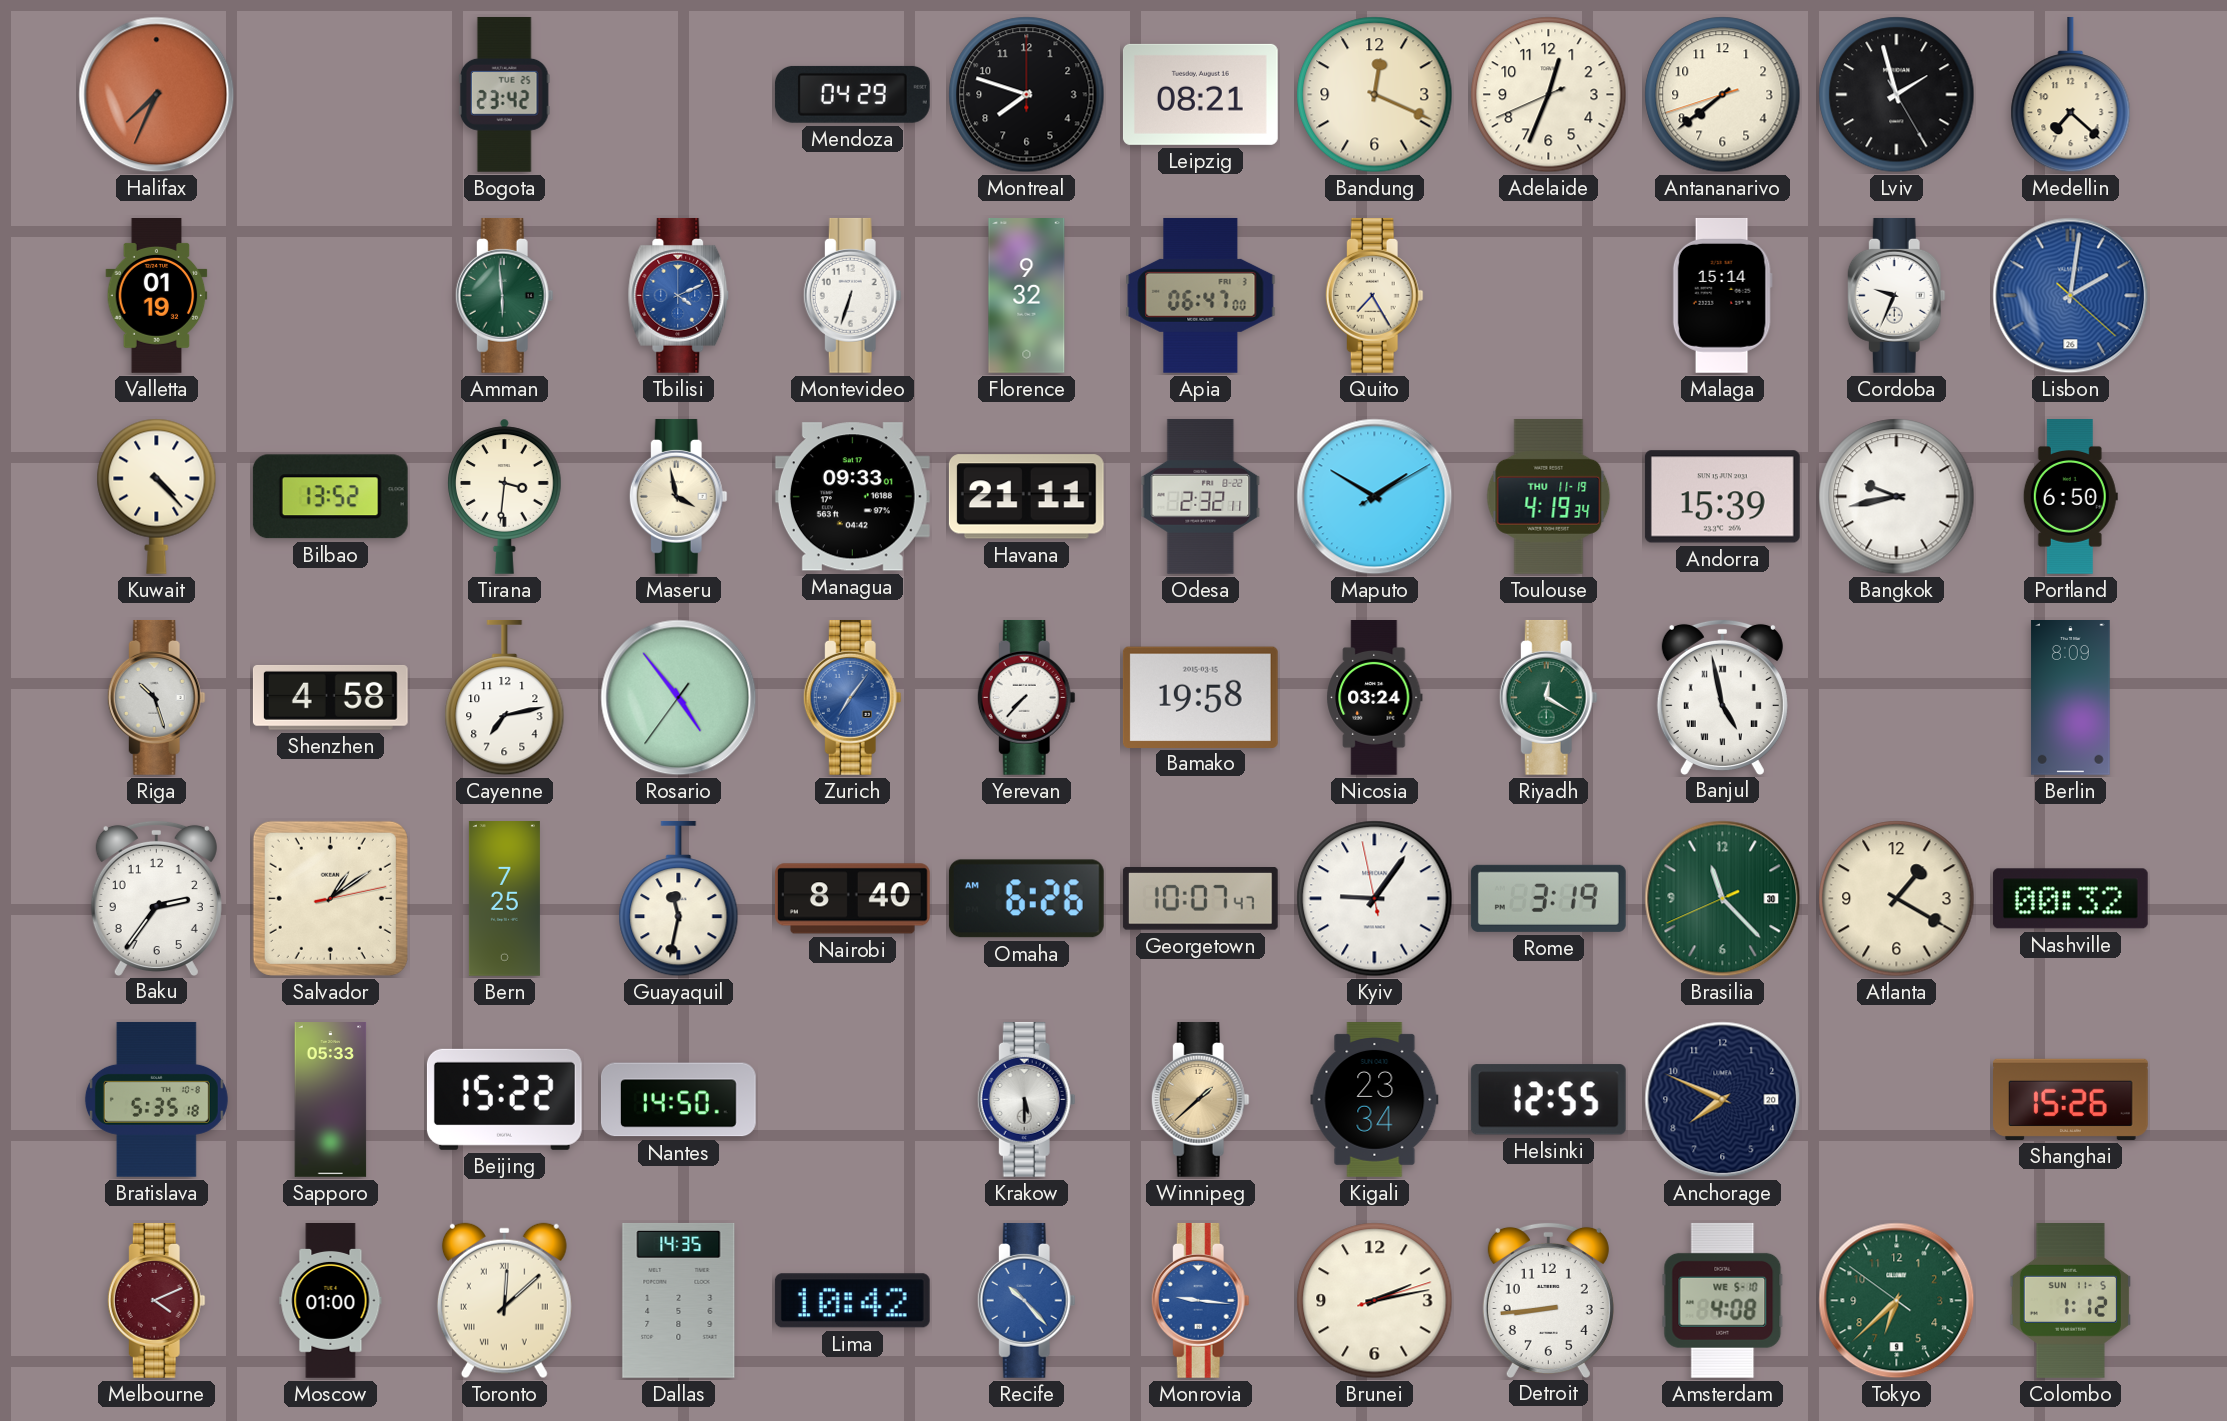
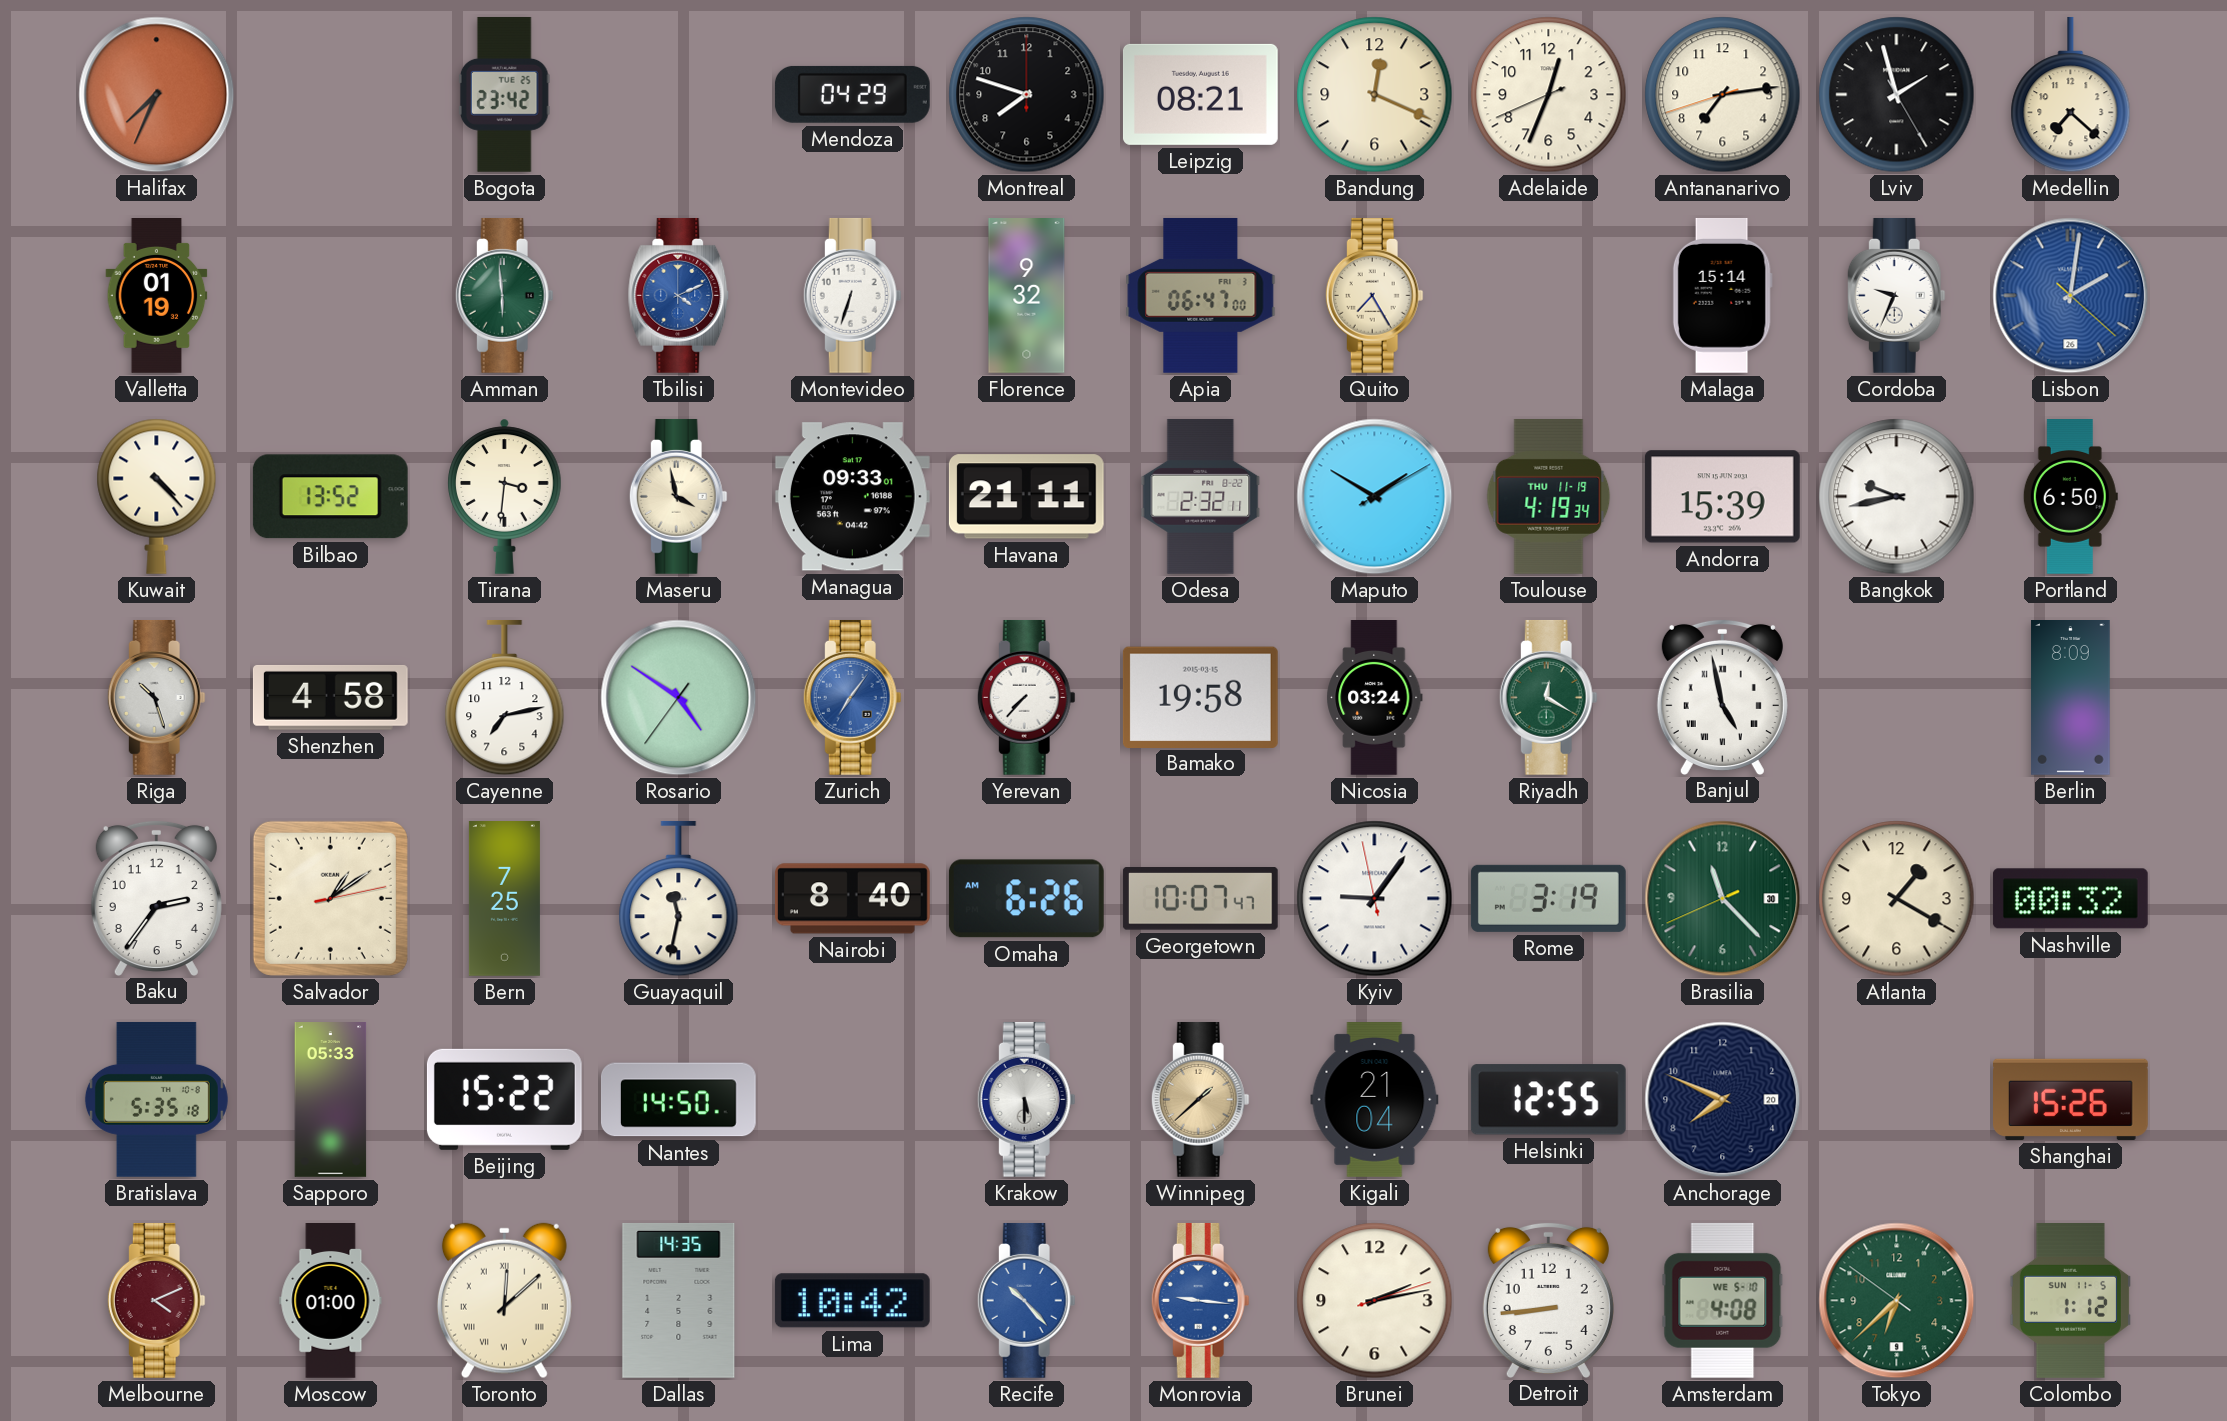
Antananarivo: 7:38 -> 7:13
Rosario: 4:53 -> 4:50
Kigali: 23:34 -> 21:04
